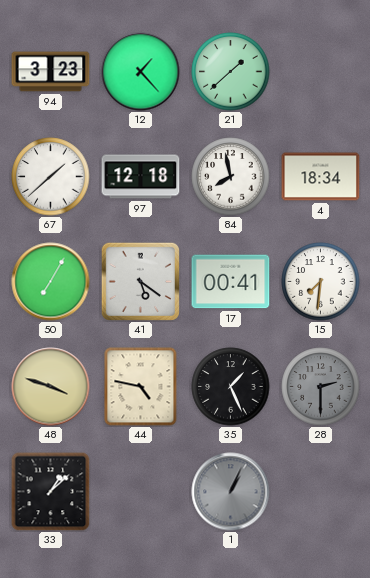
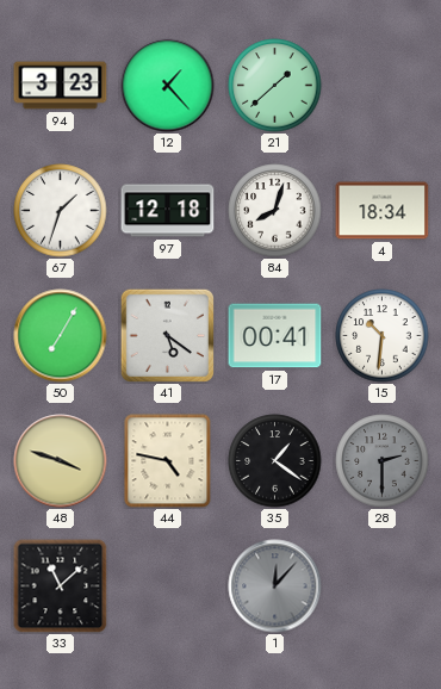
67: 1:38 -> 1:33
84: 7:58 -> 8:03
15: 7:31 -> 10:31
35: 1:26 -> 1:21
33: 1:08 -> 11:08
1: 1:04 -> 12:07
